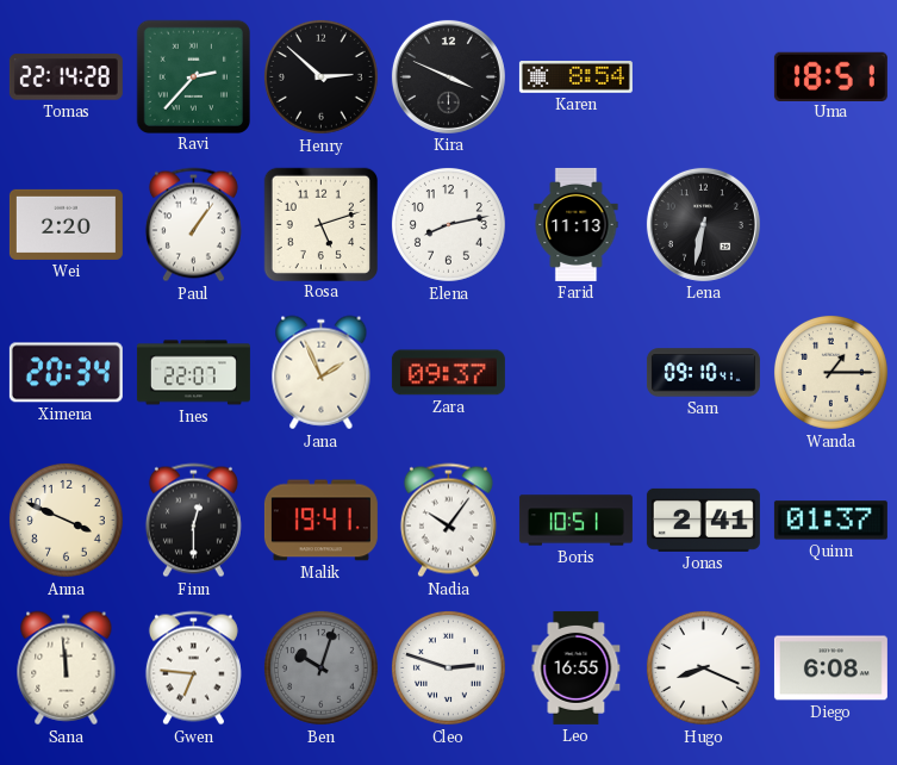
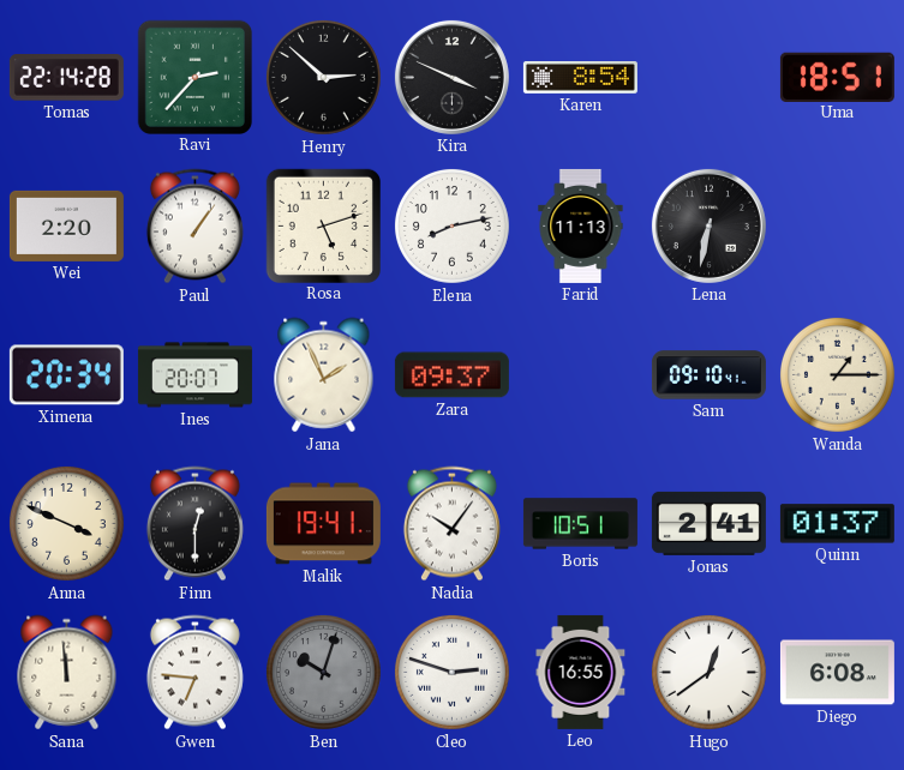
Ines: 22:07 -> 20:07
Hugo: 8:19 -> 12:39
